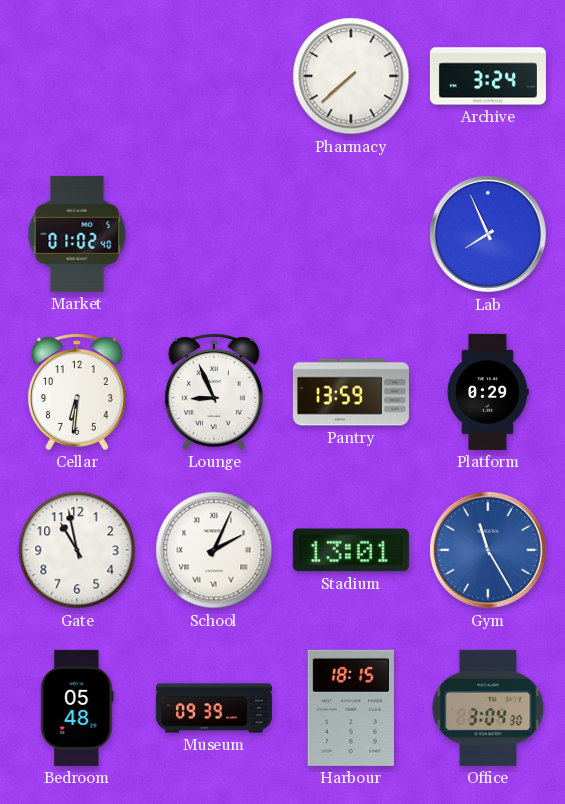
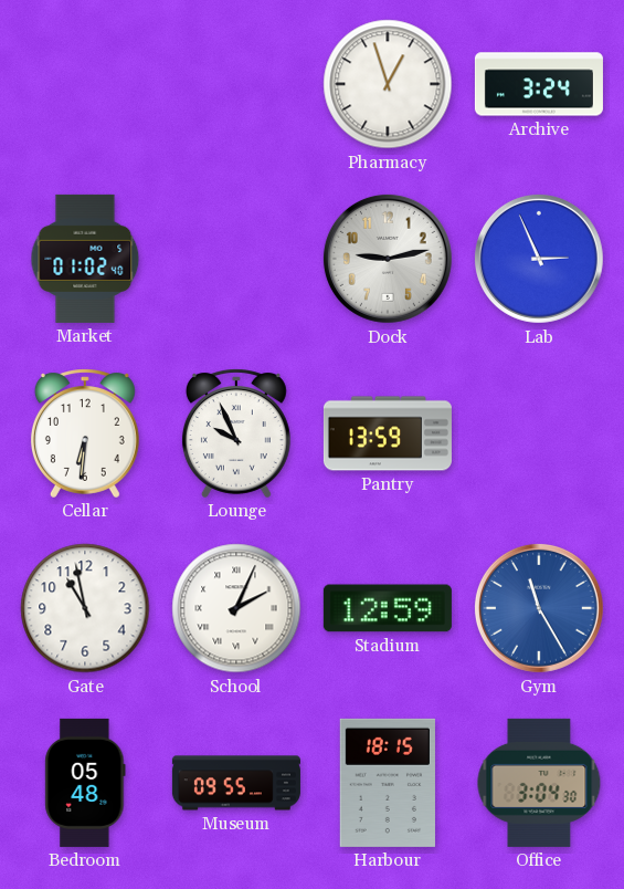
Pharmacy: 7:38 -> 12:57
Dock: none -> 9:13
Lab: 7:56 -> 2:56
Lounge: 8:56 -> 9:56
Platform: 0:29 -> none
Stadium: 13:01 -> 12:59
Museum: 09:39 -> 09:55
